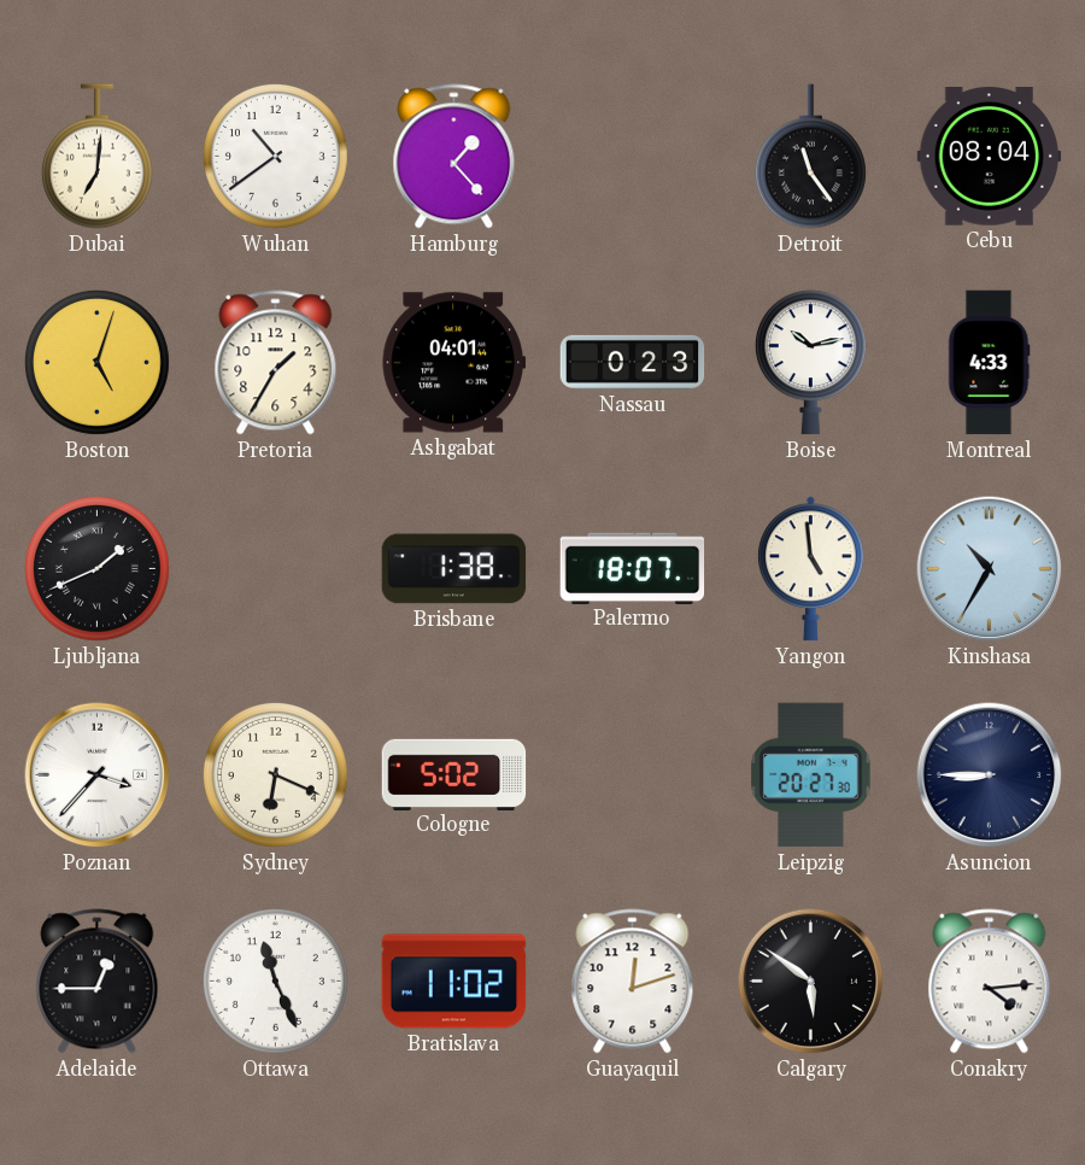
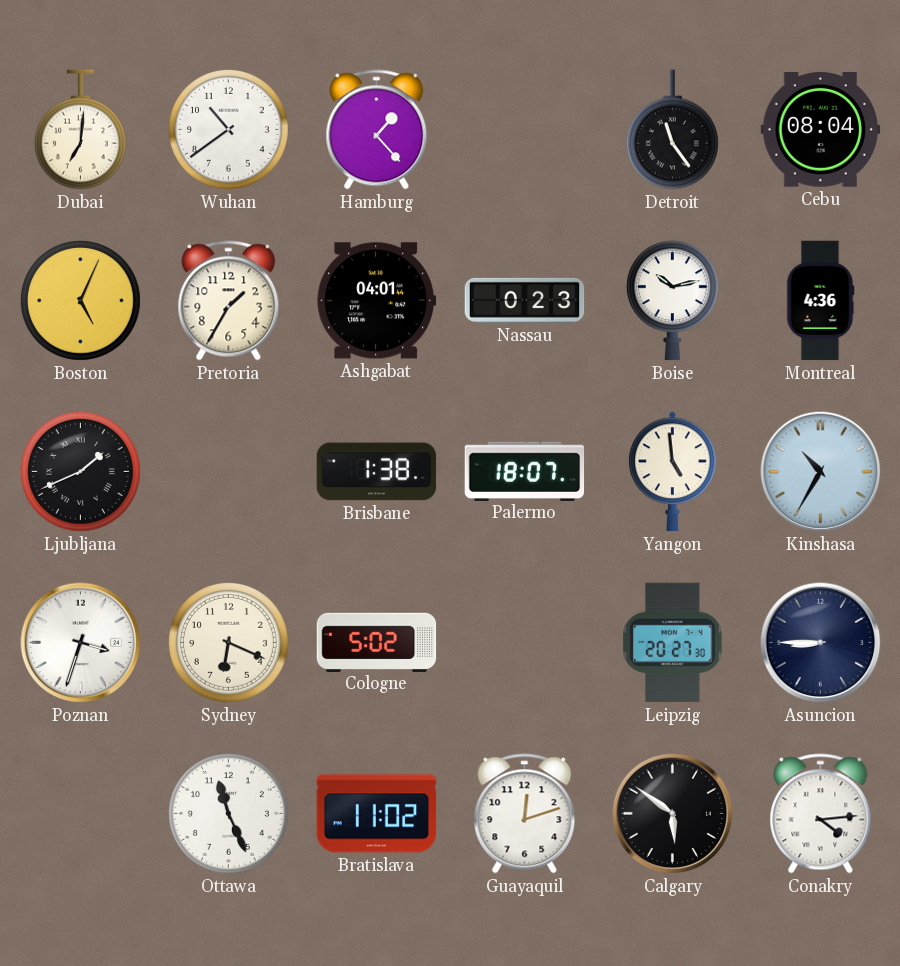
Boston: 5:03 -> 5:04
Montreal: 4:33 -> 4:36
Poznan: 3:37 -> 3:33
Adelaide: 12:45 -> none
